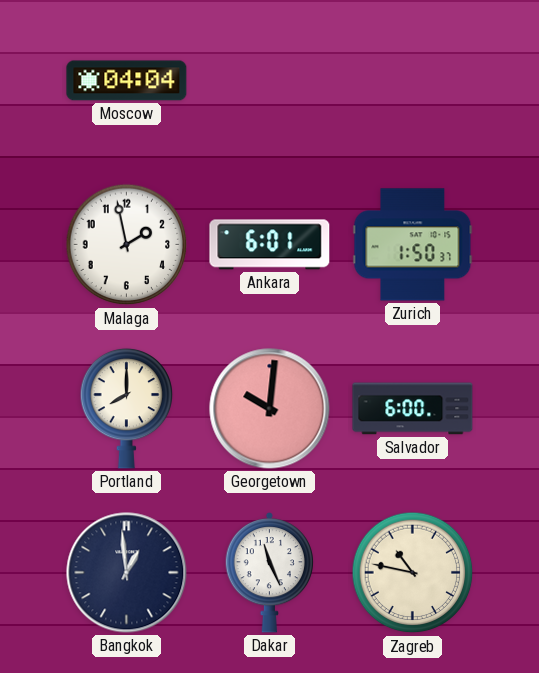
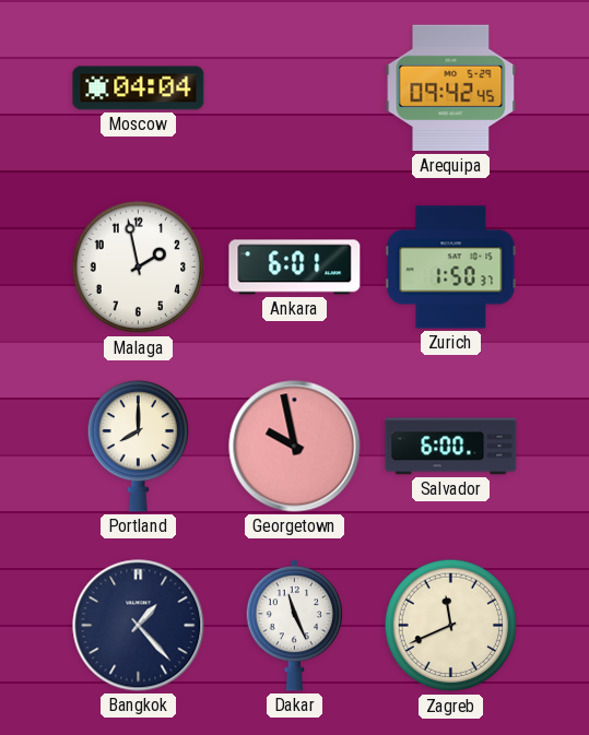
Arequipa: none -> 09:42
Georgetown: 10:01 -> 9:58
Bangkok: 12:59 -> 1:23
Zagreb: 10:47 -> 11:41
